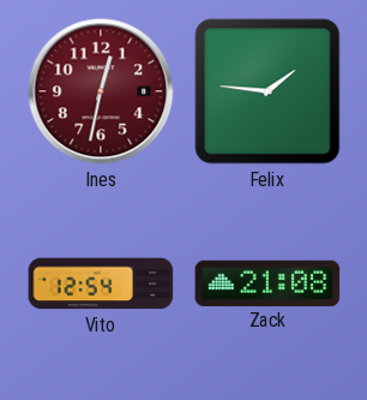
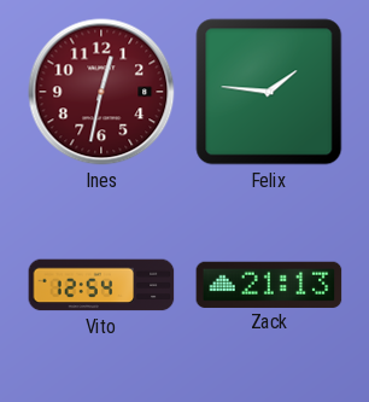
Zack: 21:08 -> 21:13
